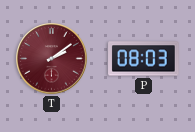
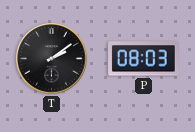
T dial: burgundy -> black
